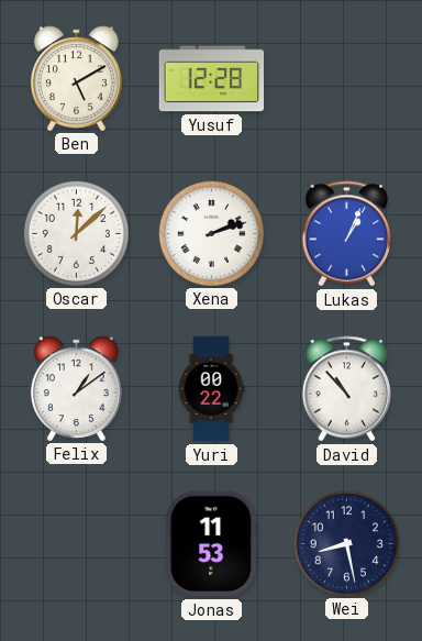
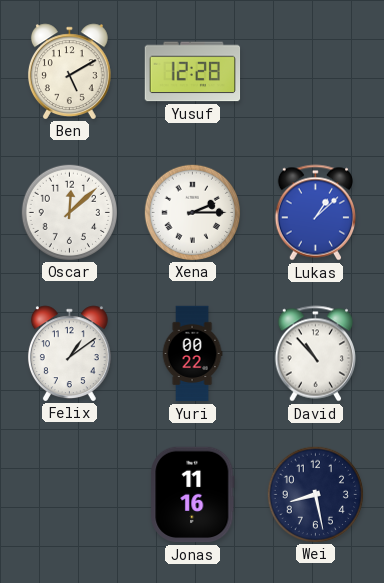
Xena: 2:12 -> 2:15
Lukas: 1:04 -> 1:08
Jonas: 11:53 -> 11:16
